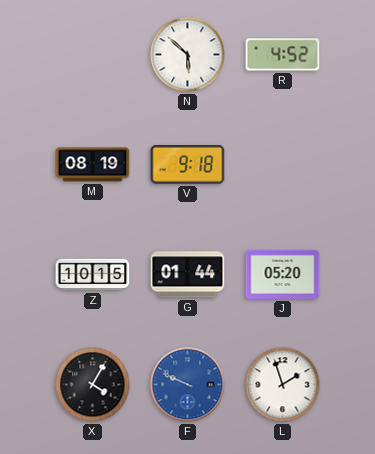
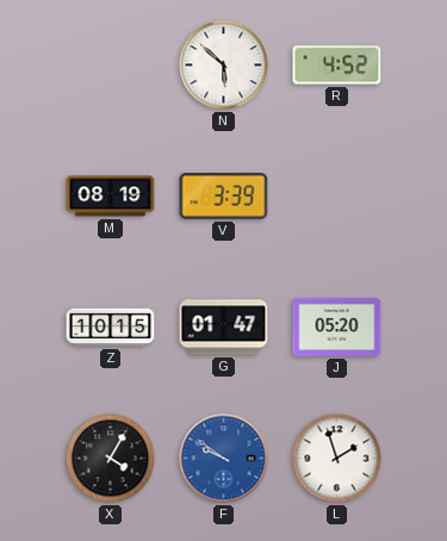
V: 9:18 -> 3:39
G: 01:44 -> 01:47
F: 9:49 -> 9:51
